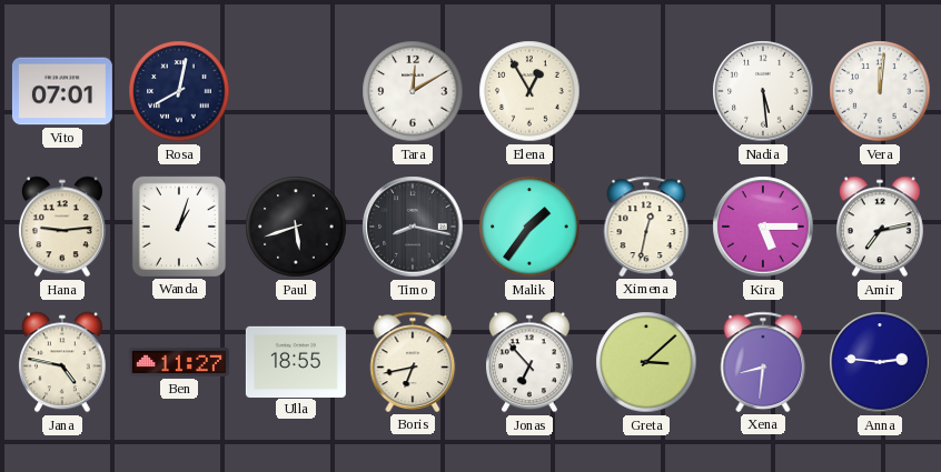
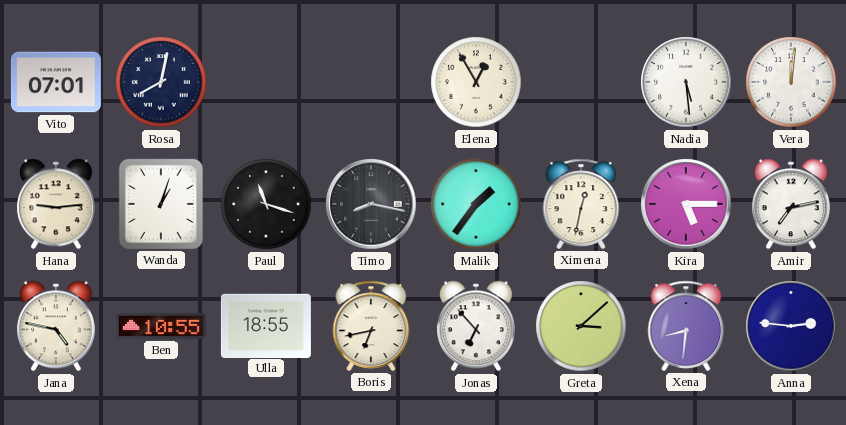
Tara: 12:10 -> none
Paul: 5:42 -> 11:18
Ben: 11:27 -> 10:55
